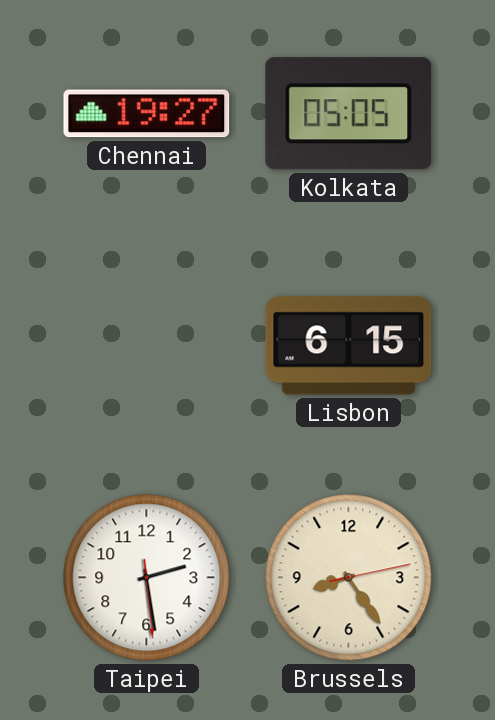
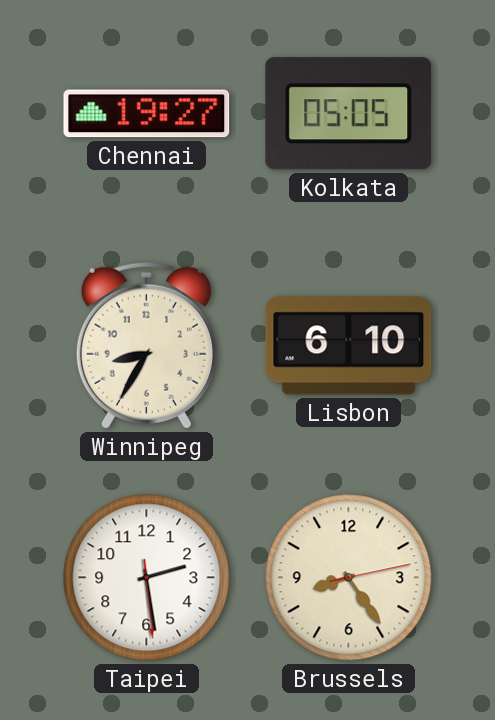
Winnipeg: none -> 8:35
Lisbon: 6:15 -> 6:10
